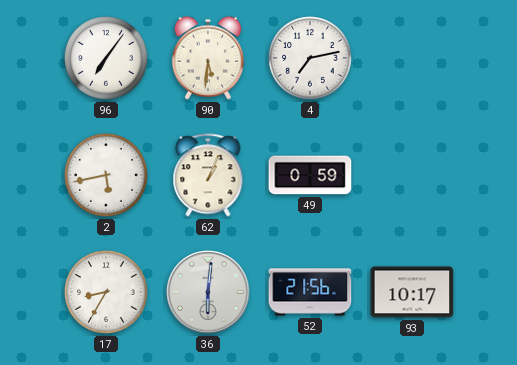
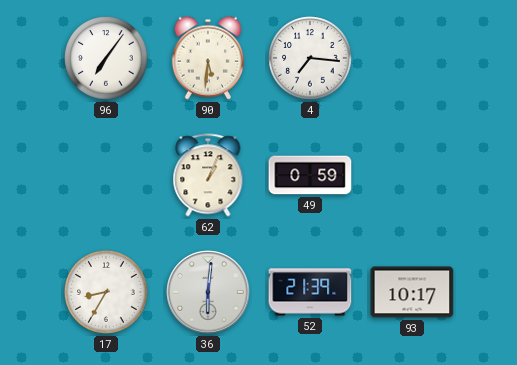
4: 7:13 -> 7:16
2: 5:43 -> none
52: 21:56 -> 21:39
